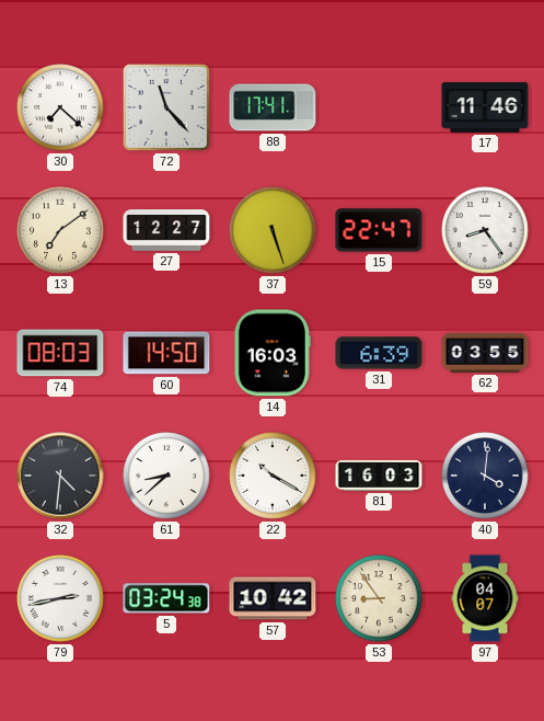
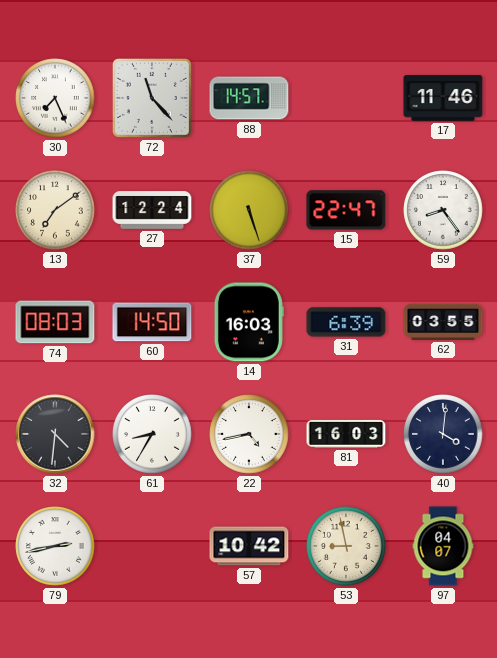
30: 7:22 -> 7:26
88: 17:41 -> 14:57
27: 12:27 -> 12:24
61: 8:38 -> 8:35
22: 10:20 -> 4:43
5: 03:24 -> none
53: 8:54 -> 8:58
